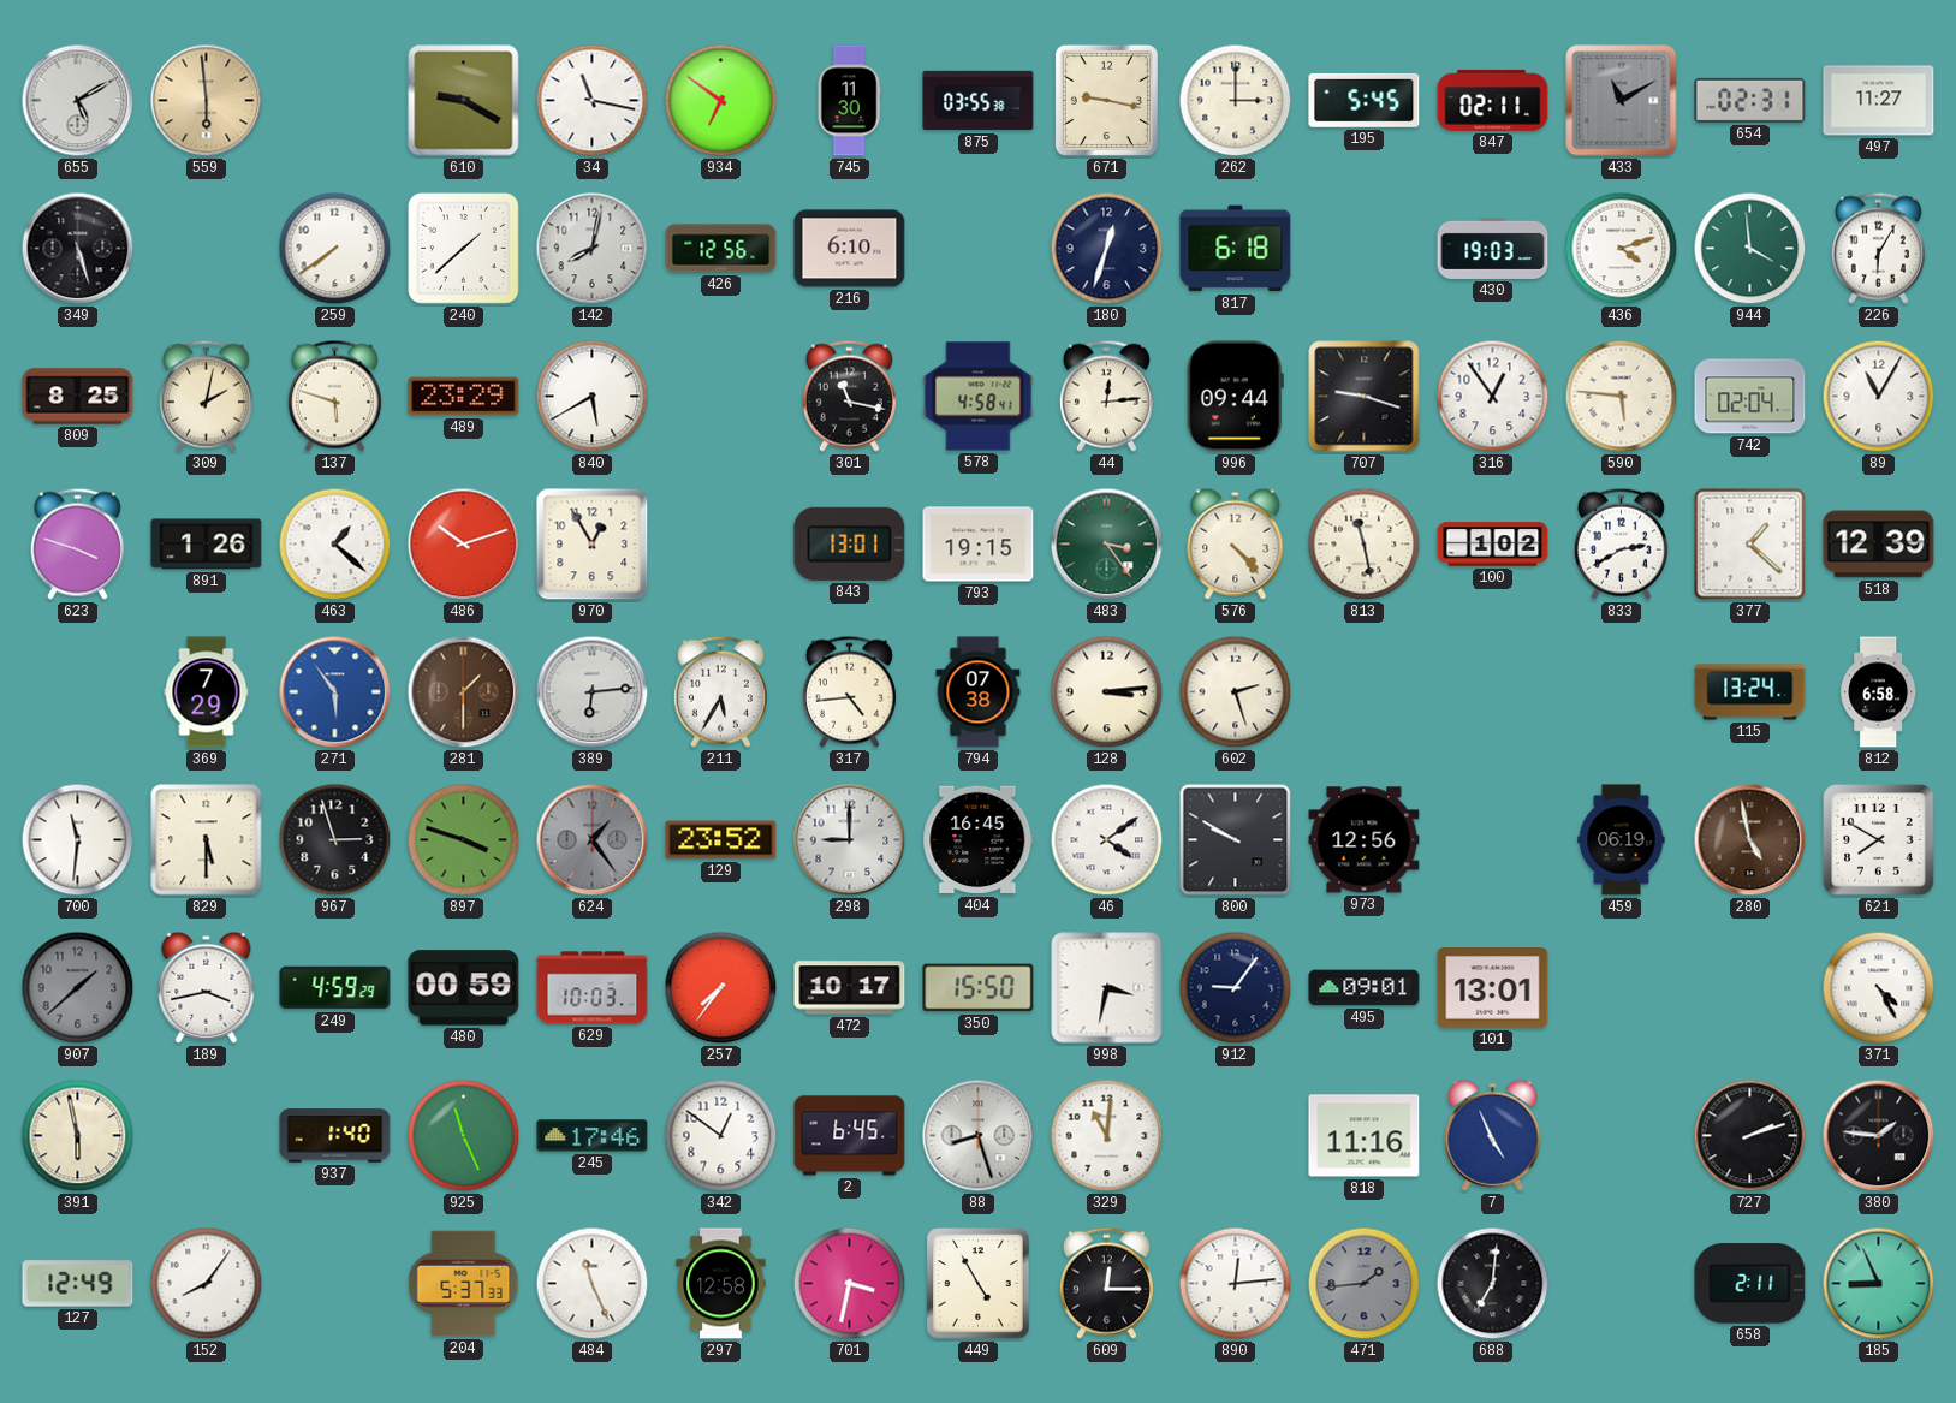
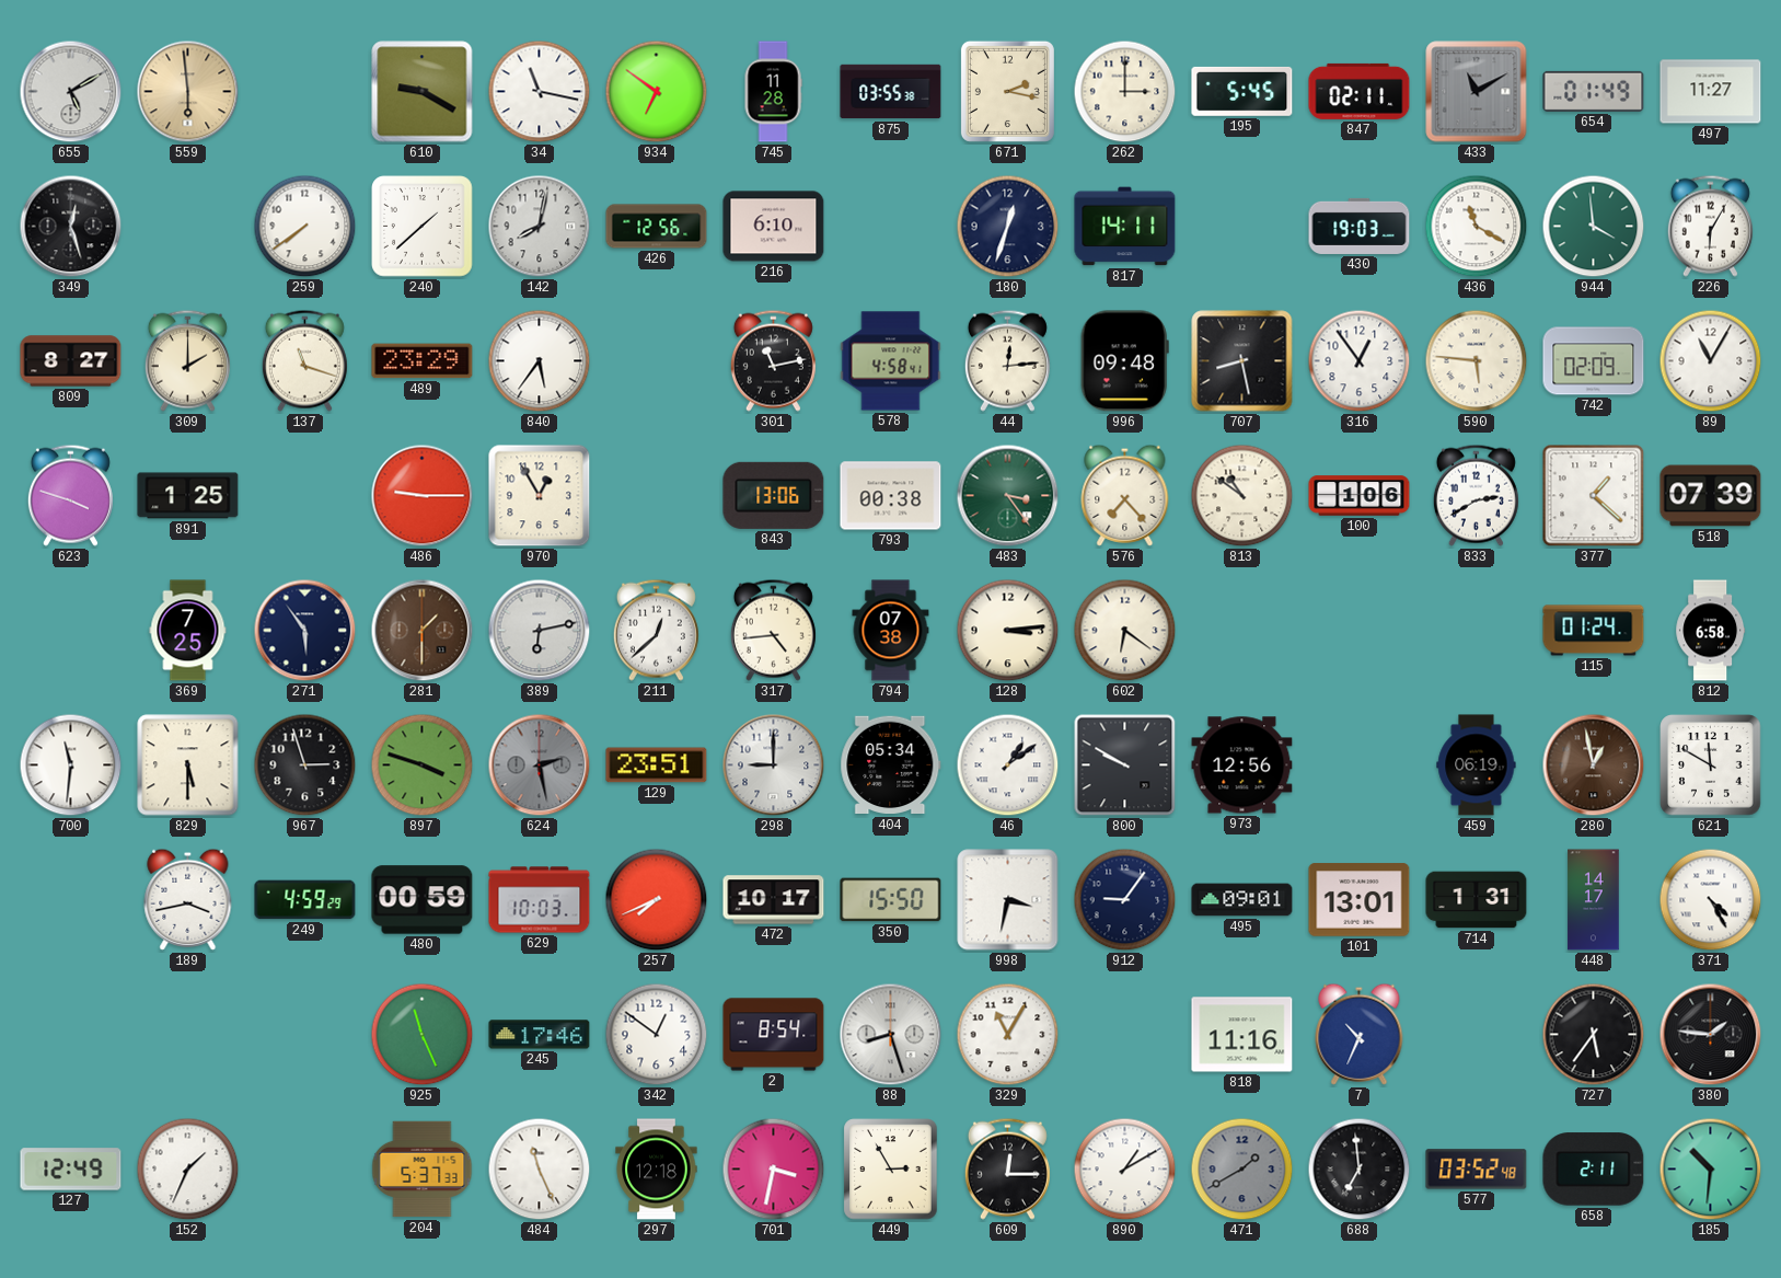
745: 11:30 -> 11:28
671: 9:17 -> 2:17
654: 02:31 -> 01:49
349: 5:27 -> 12:27
817: 6:18 -> 14:11
436: 4:12 -> 11:20
809: 8:25 -> 8:27
309: 2:02 -> 2:00
137: 5:48 -> 11:18
840: 5:40 -> 5:36
301: 11:17 -> 11:13
996: 09:44 -> 09:48
707: 9:18 -> 8:28
742: 02:04 -> 02:09
891: 1:26 -> 1:25
463: 1:22 -> none
486: 10:12 -> 9:15
843: 13:01 -> 13:06
793: 19:15 -> 00:38
576: 4:23 -> 7:23
813: 11:28 -> 10:51
100: 1:02 -> 1:06
518: 12:39 -> 07:39
369: 7:29 -> 7:25
271 dial: blue -> navy
389: 6:14 -> 6:13
211: 5:35 -> 12:38
602: 2:27 -> 6:21
115: 13:24 -> 01:24
624: 1:24 -> 2:28
129: 23:52 -> 23:51
404: 16:45 -> 05:34
46: 4:09 -> 1:09
280: 4:58 -> 12:58
621: 7:50 -> 11:50
907: 1:38 -> none
257: 7:36 -> 7:41
714: none -> 1:31
448: none -> 14:17
391: 5:58 -> none
937: 1:40 -> none
2: 6:45 -> 8:54
329: 11:01 -> 11:05
7: 4:56 -> 10:34
727: 2:12 -> 5:36
152: 8:06 -> 1:34
297: 12:58 -> 12:18
449: 4:55 -> 2:55
890: 12:14 -> 1:10
471: 1:44 -> 1:40
688: 7:01 -> 6:59
577: none -> 03:52
185: 8:56 -> 10:31
